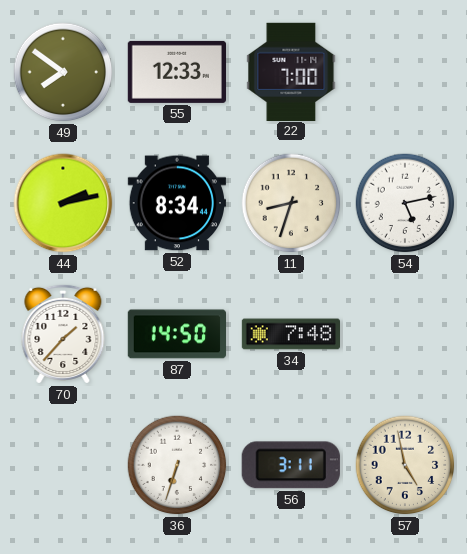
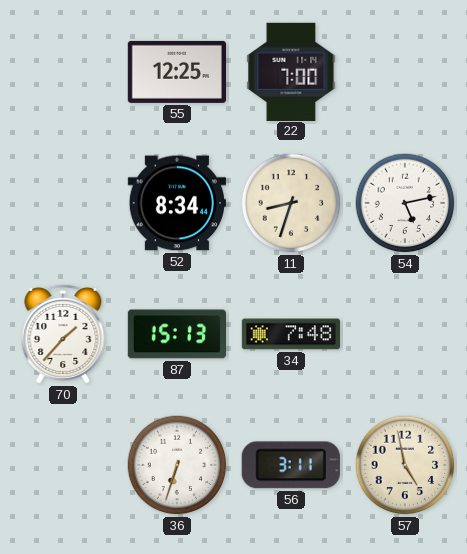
49: 7:51 -> none
55: 12:33 -> 12:25
44: 2:13 -> none
87: 14:50 -> 15:13
